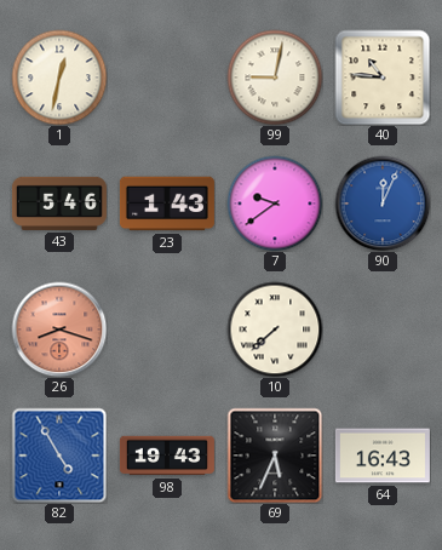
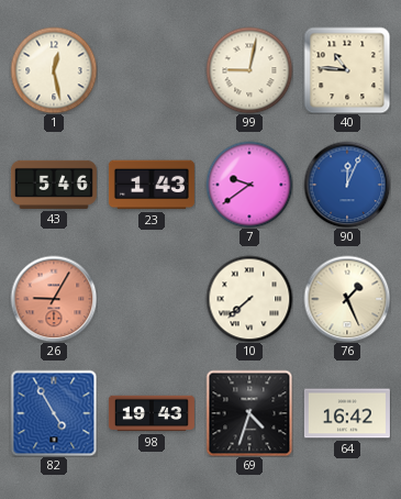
1: 12:32 -> 12:28
26: 8:18 -> 9:05
76: none -> 1:26
69: 5:34 -> 4:33
64: 16:43 -> 16:42
